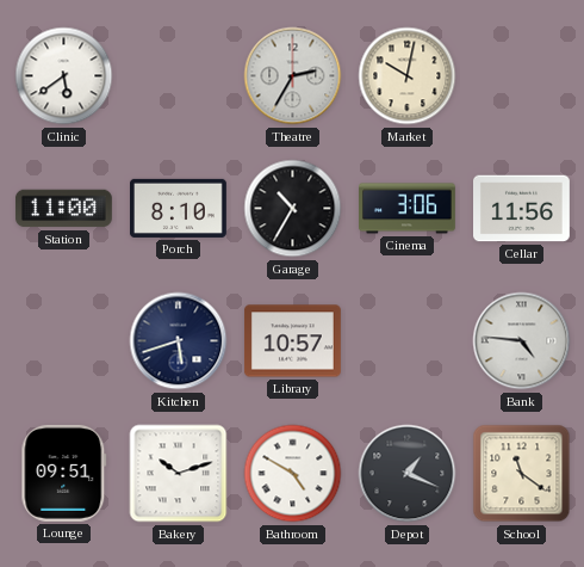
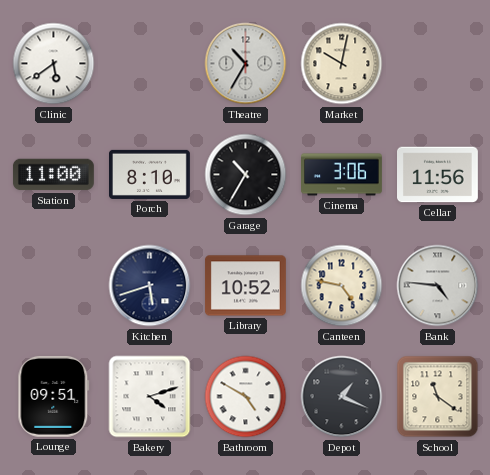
Theatre: 2:35 -> 10:35
Library: 10:57 -> 10:52
Canteen: none -> 4:47
Bakery: 10:12 -> 4:12
